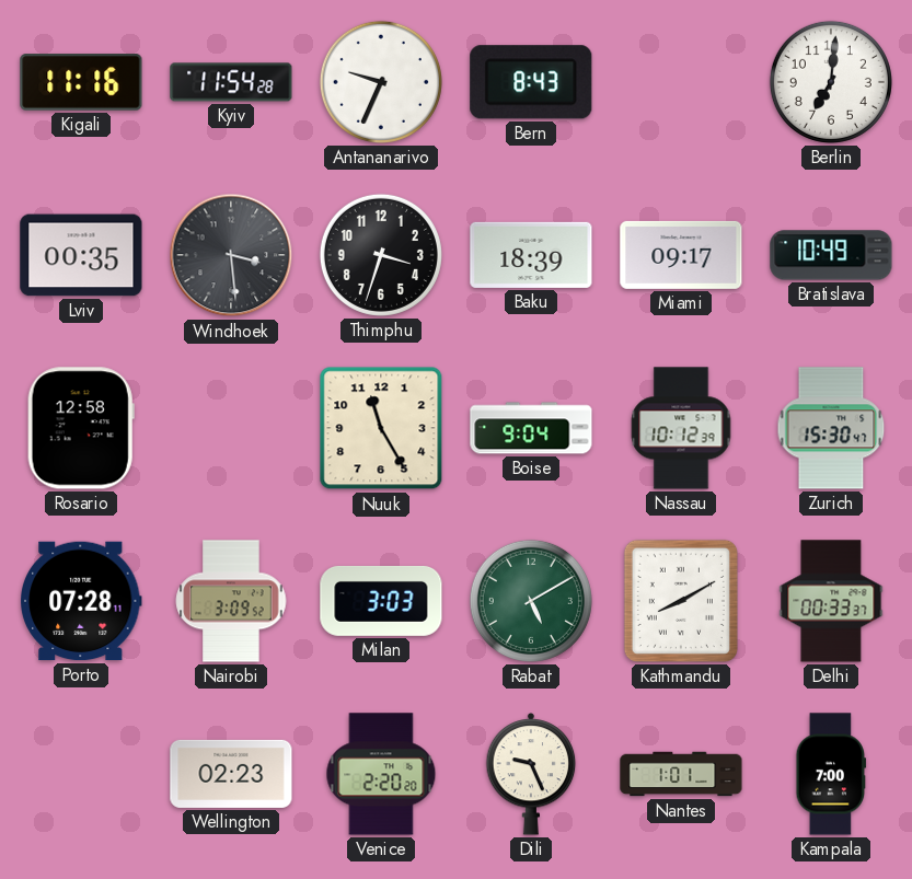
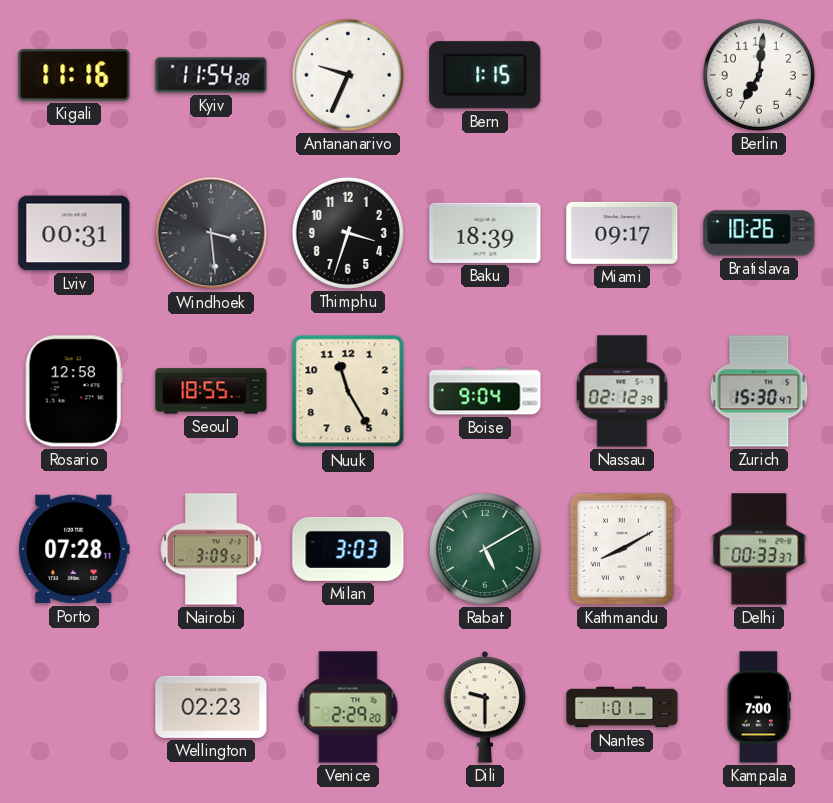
Bern: 8:43 -> 1:15
Lviv: 00:35 -> 00:31
Bratislava: 10:49 -> 10:26
Seoul: none -> 18:55
Nassau: 10:12 -> 02:12
Venice: 2:20 -> 2:29
Dili: 9:26 -> 9:30
